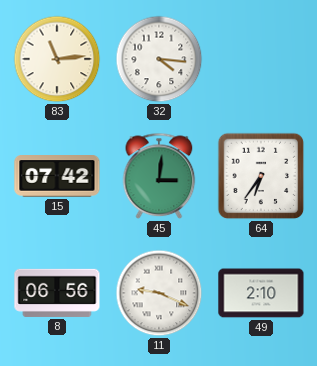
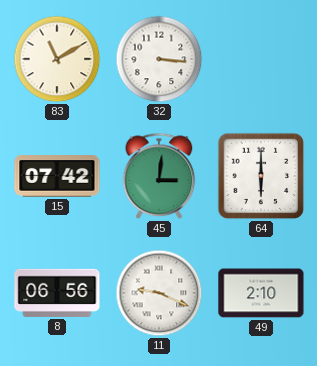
83: 11:14 -> 11:10
32: 4:16 -> 3:16
64: 6:36 -> 6:00
